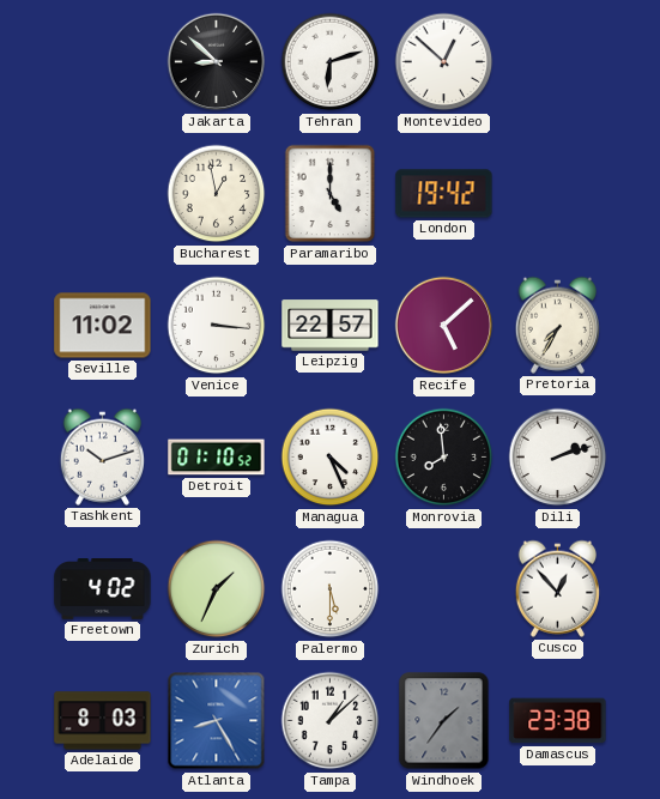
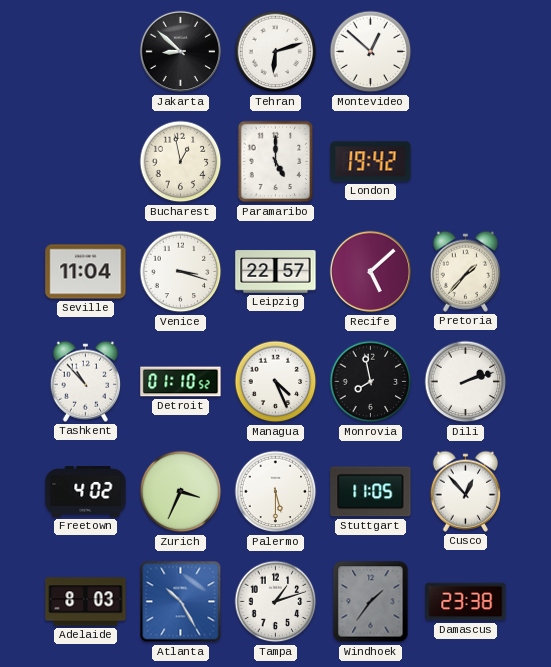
Seville: 11:02 -> 11:04
Venice: 3:16 -> 3:18
Pretoria: 7:35 -> 1:37
Tashkent: 10:12 -> 10:53
Monrovia: 7:59 -> 7:58
Zurich: 1:34 -> 3:34
Stuttgart: none -> 11:05
Atlanta: 8:25 -> 10:25
Tampa: 1:08 -> 1:12
